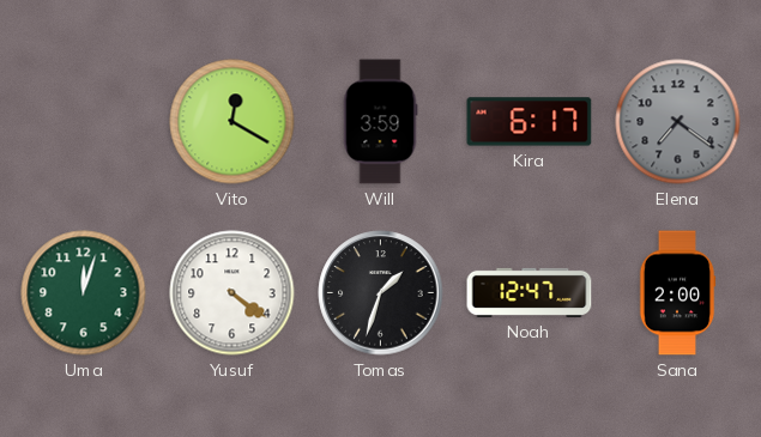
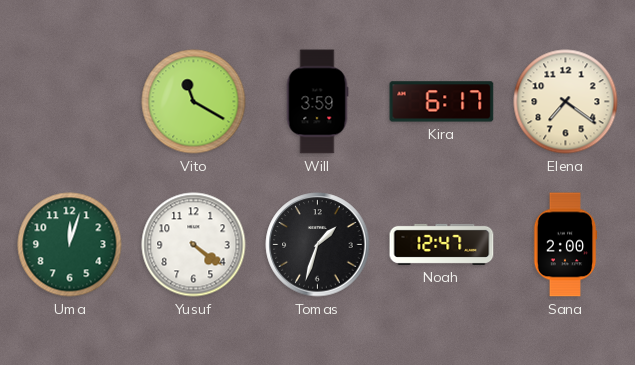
Vito: 12:20 -> 11:20
Elena dial: grey -> cream
